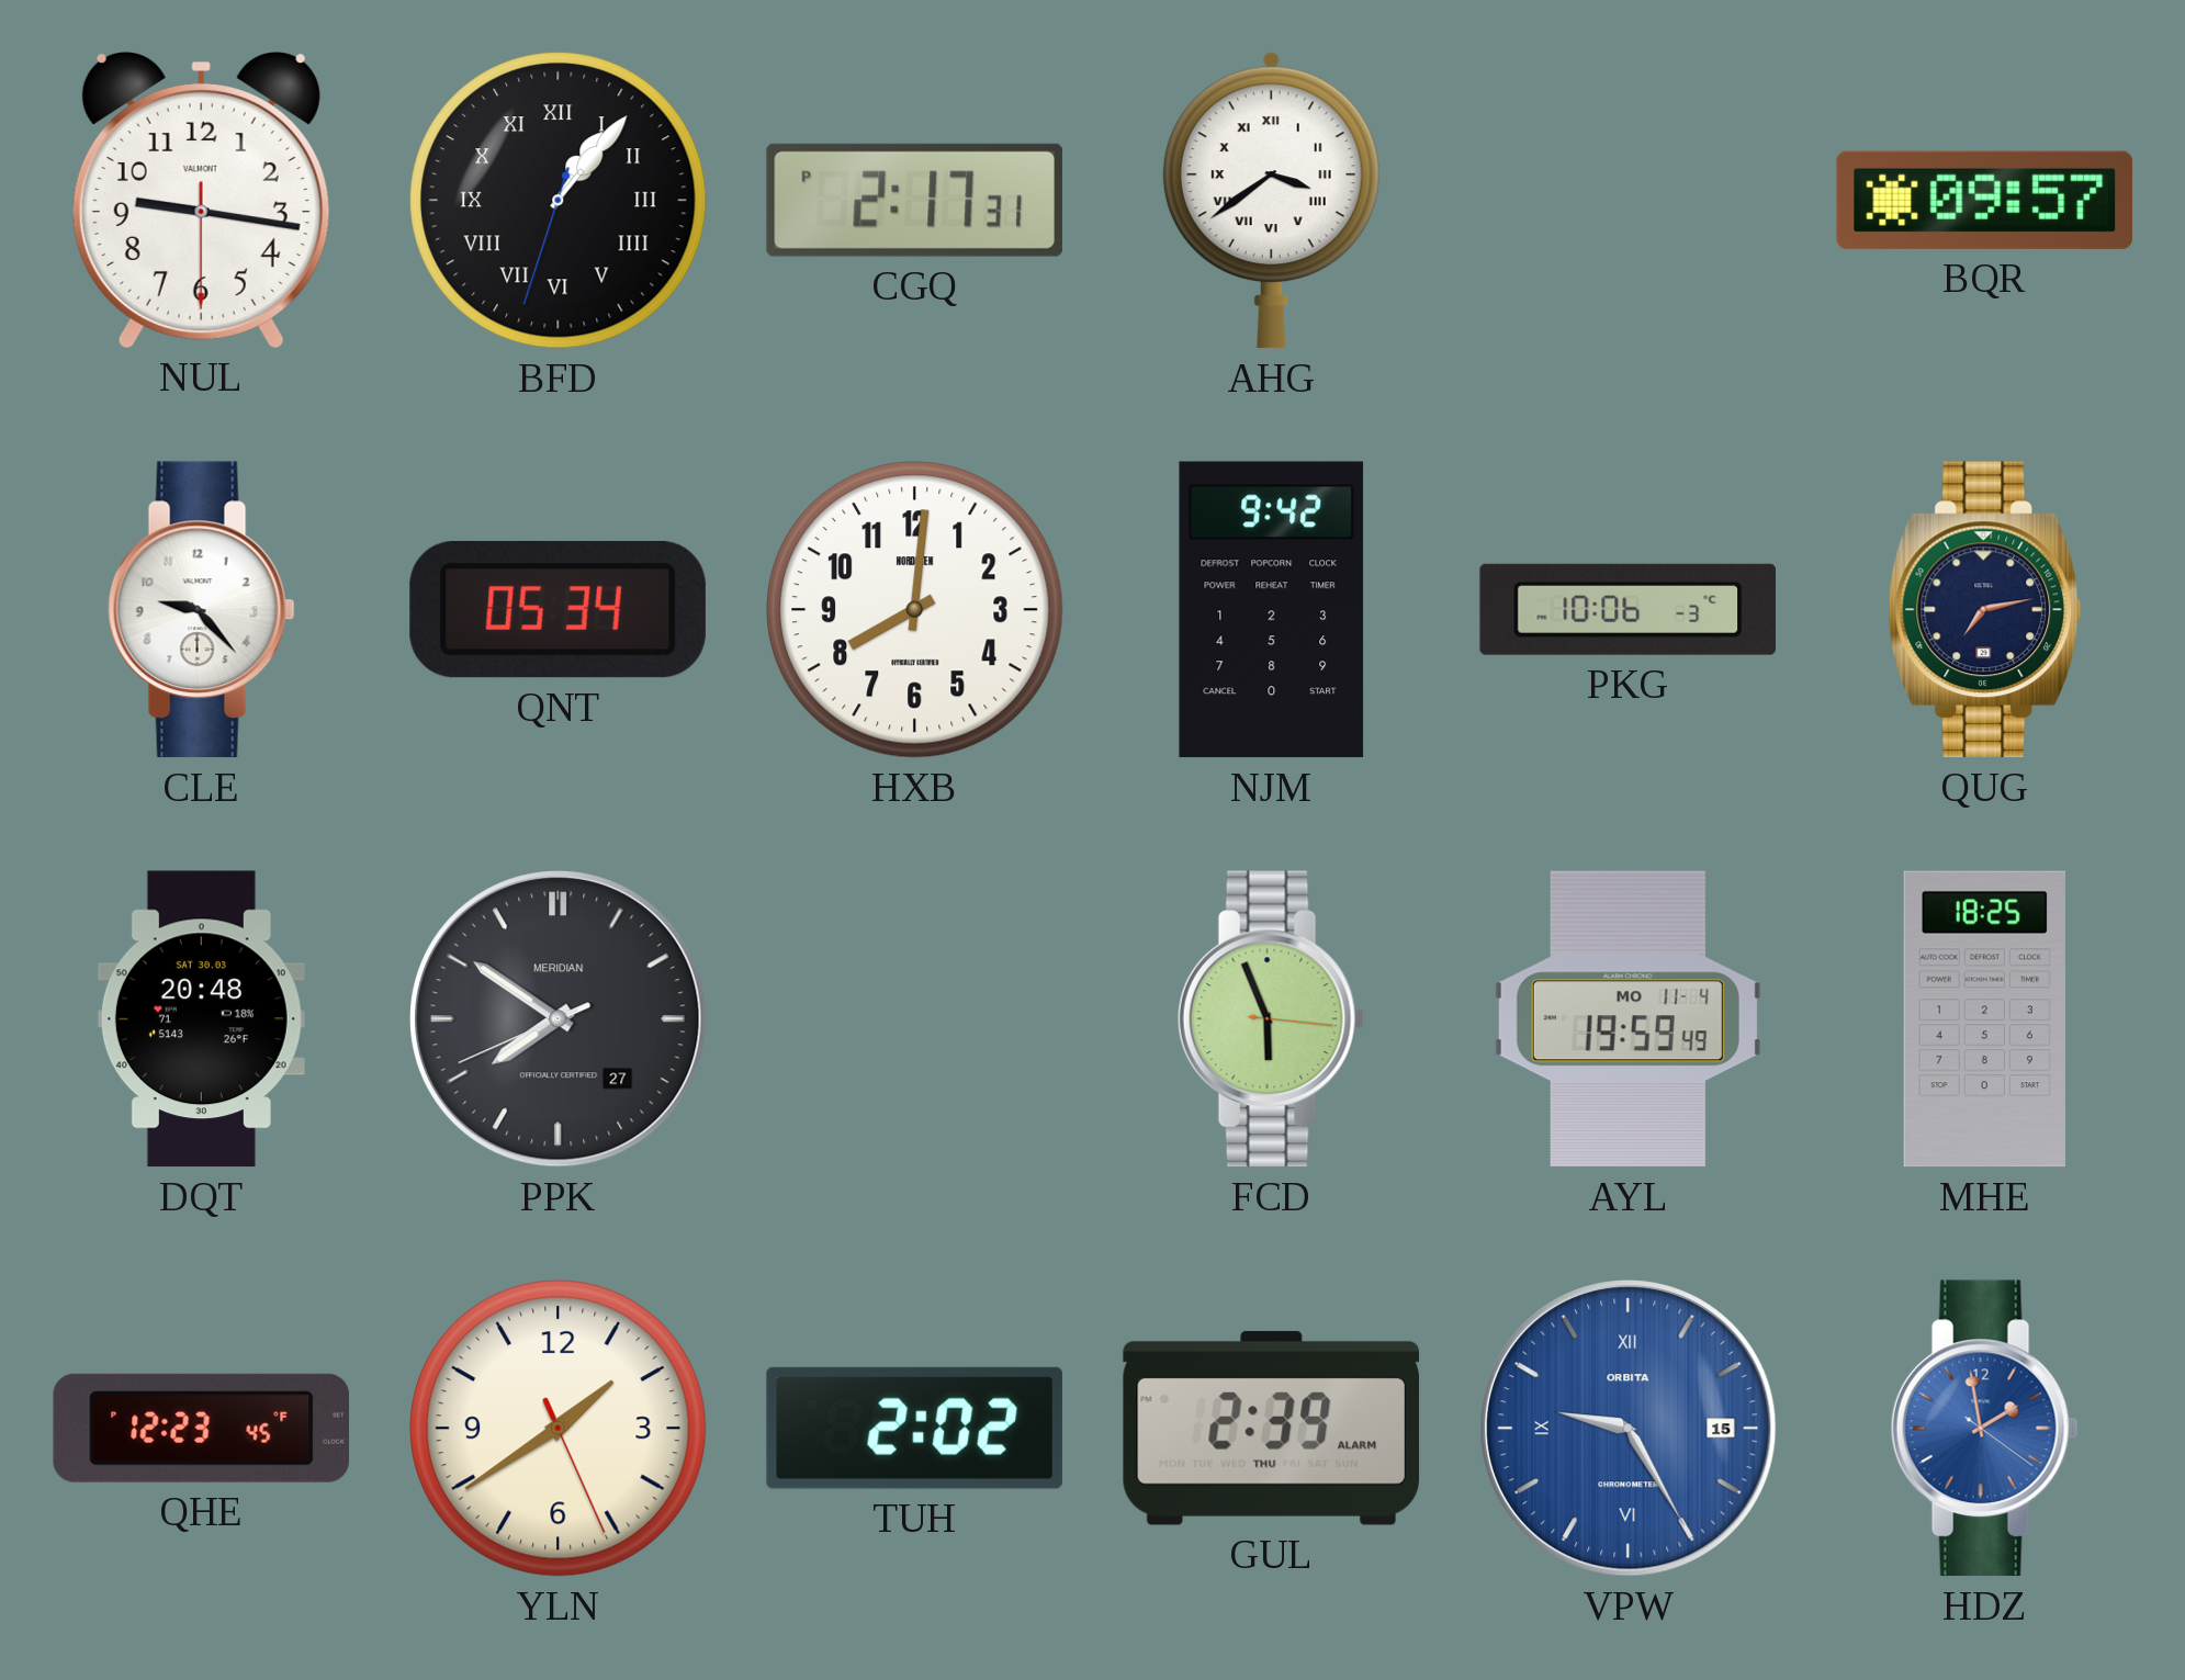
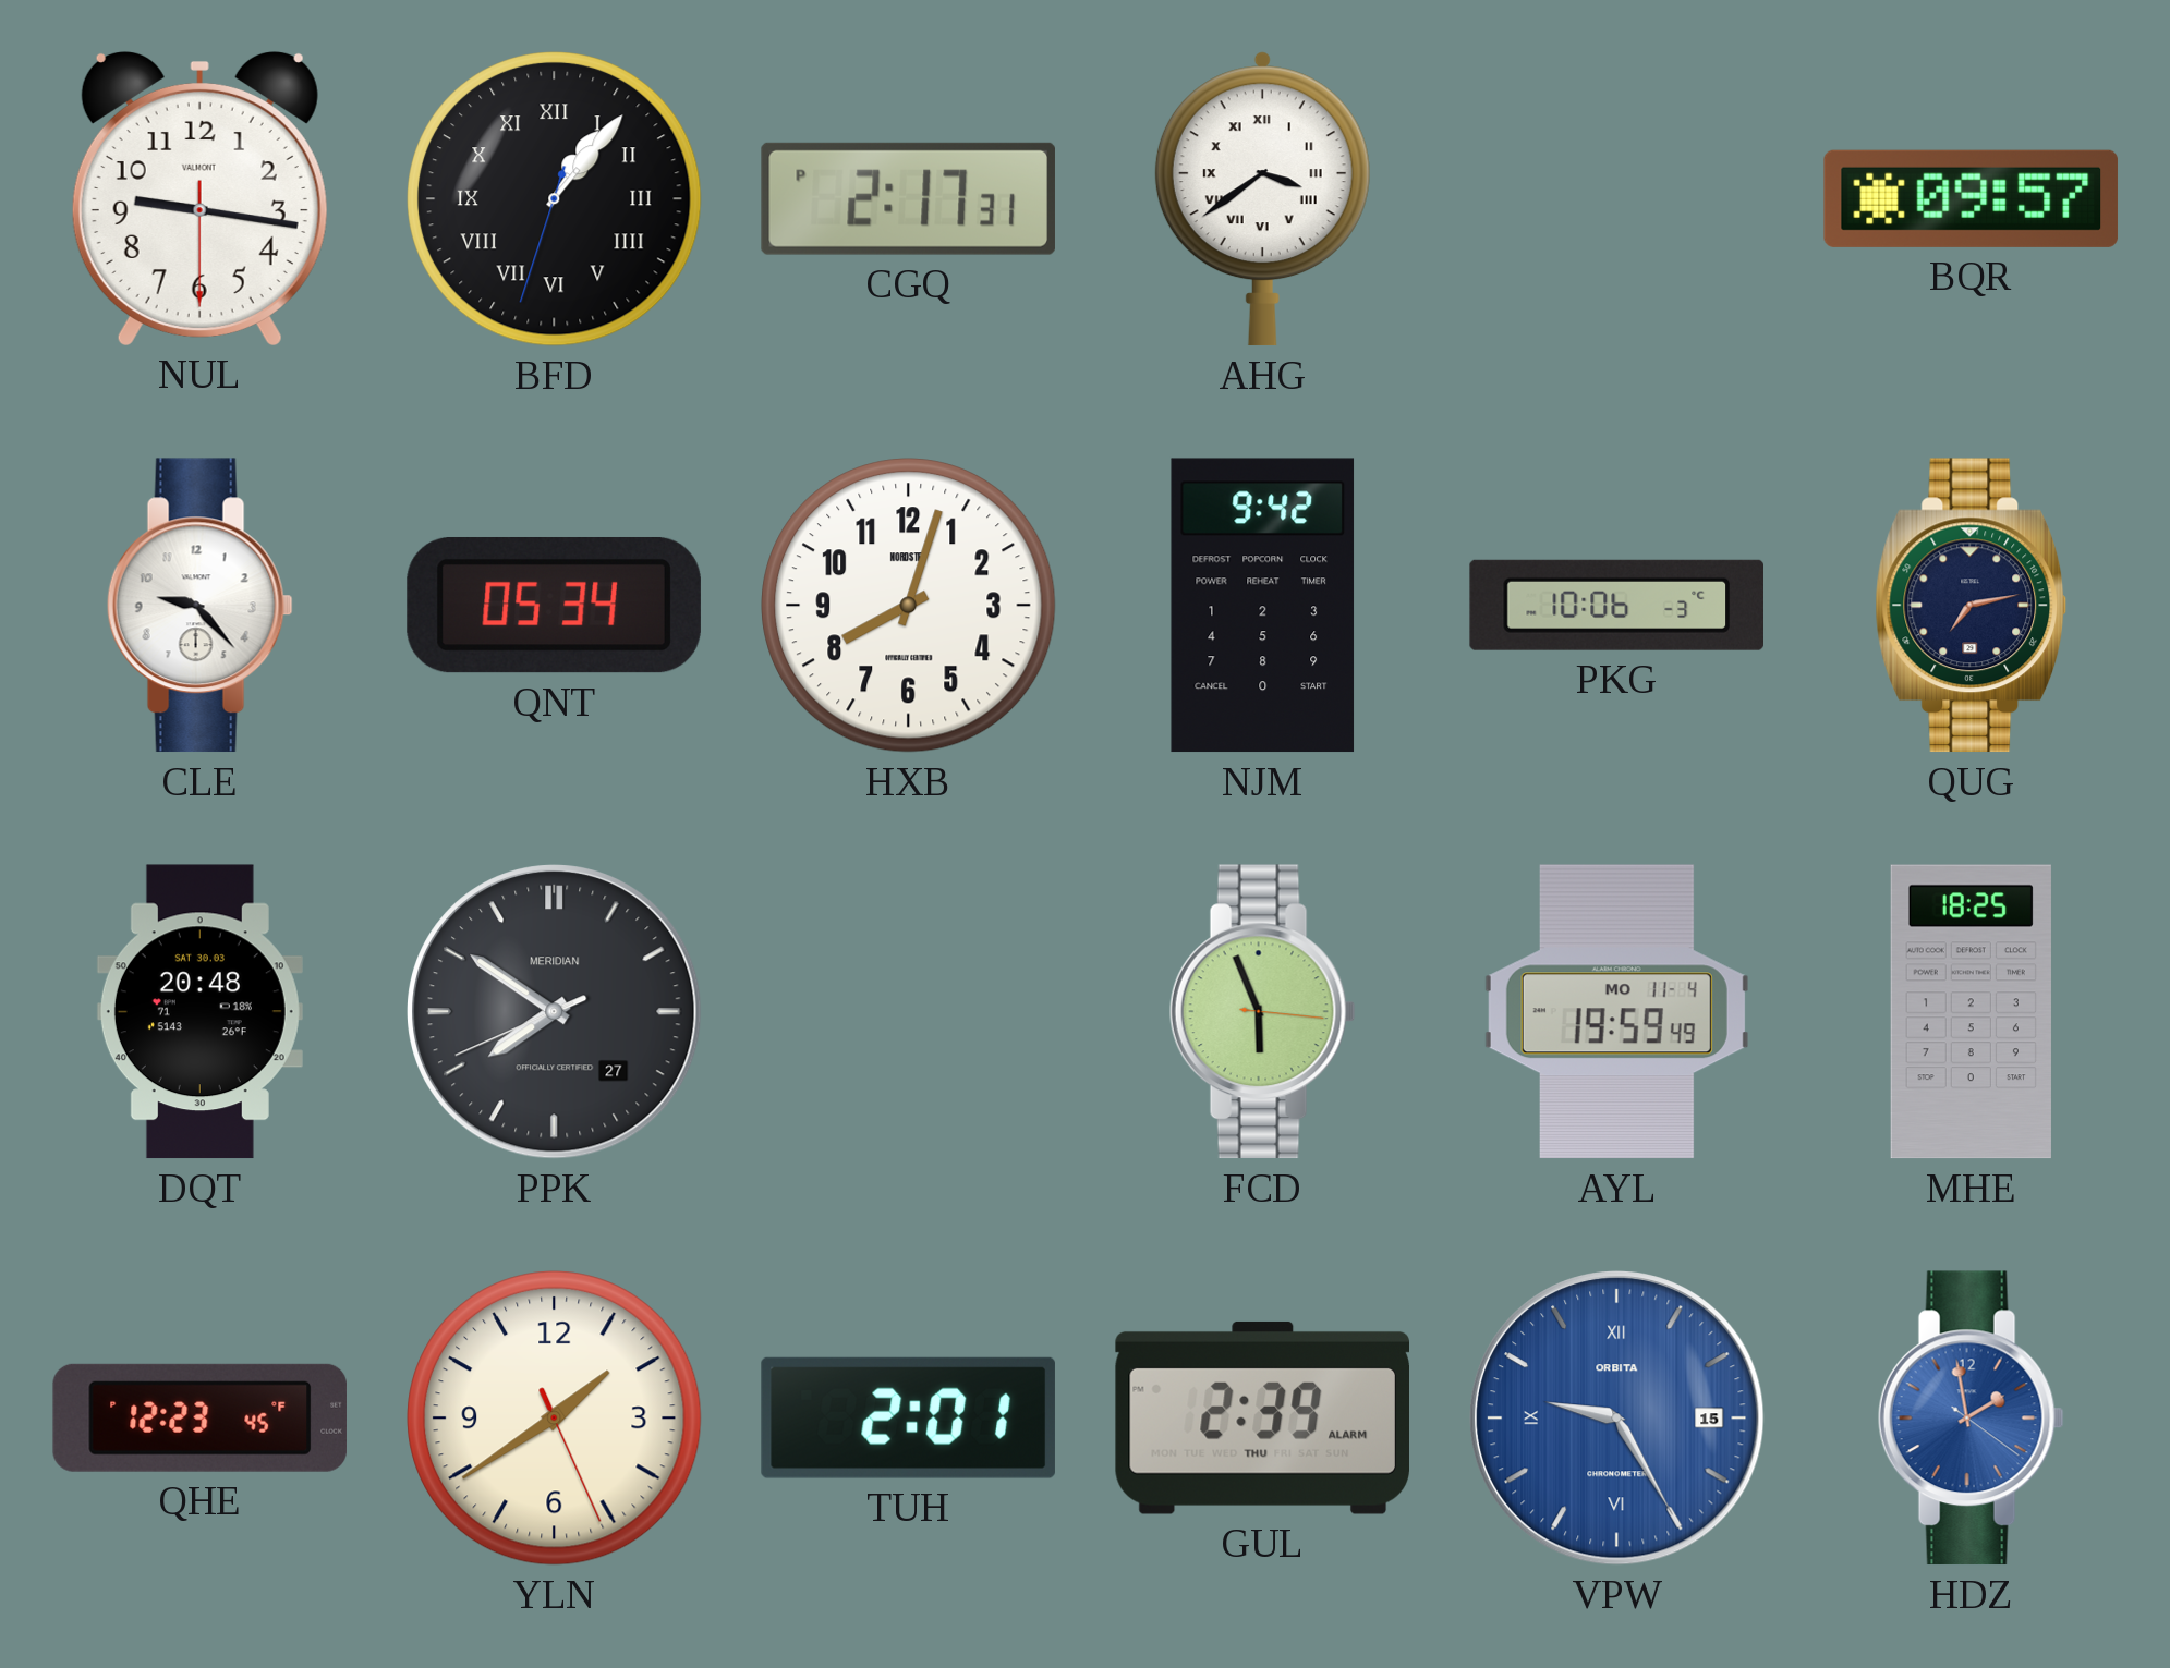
HXB: 8:01 -> 8:03
TUH: 2:02 -> 2:01
